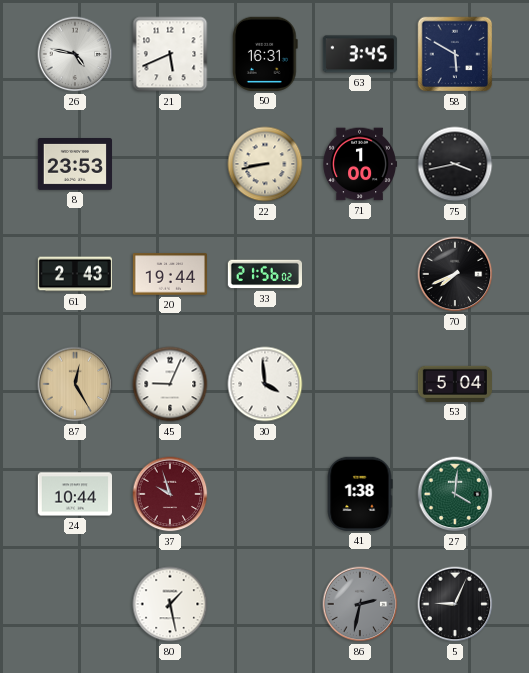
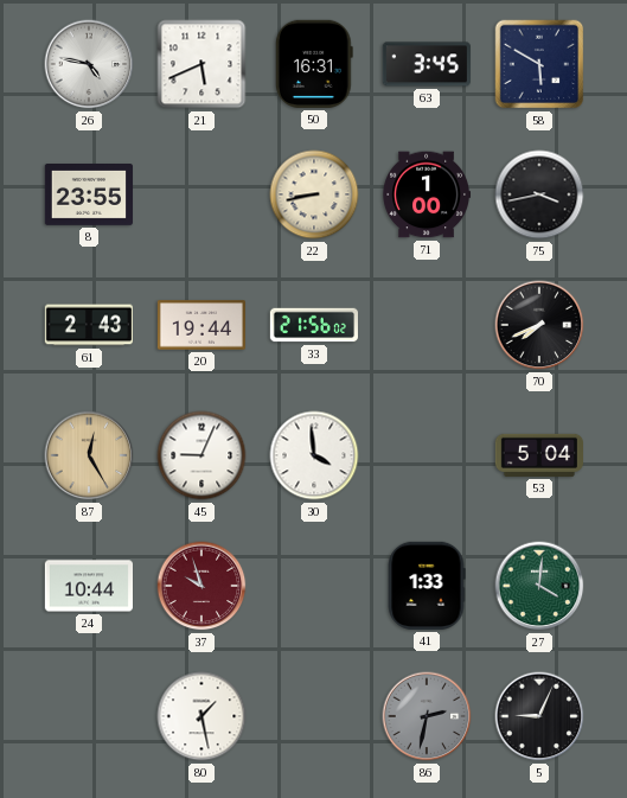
8: 23:53 -> 23:55
41: 1:38 -> 1:33
